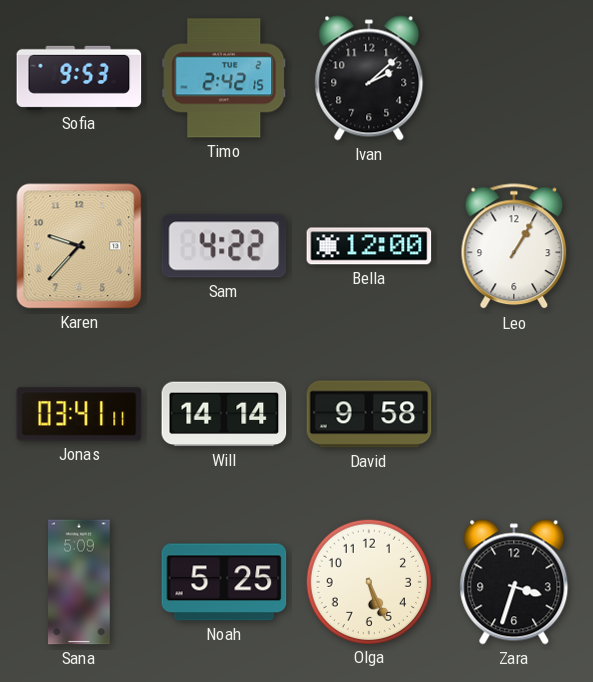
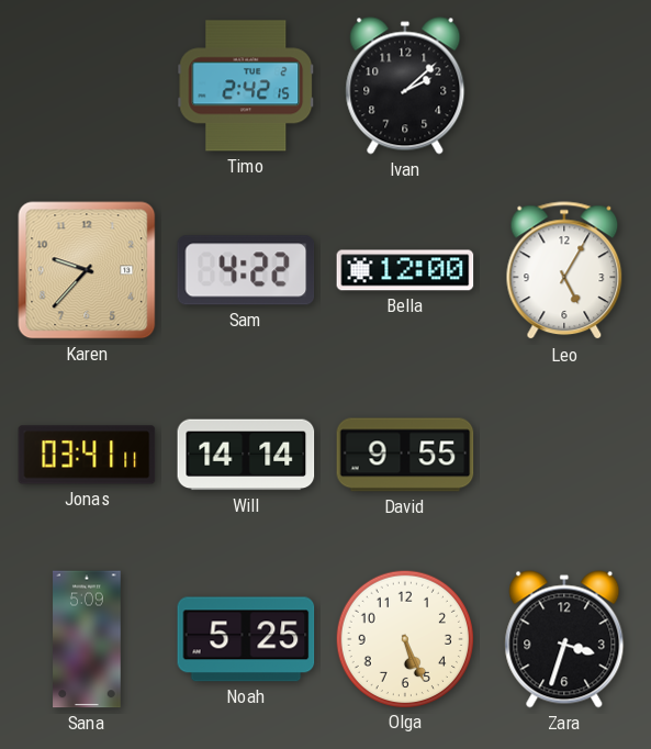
Sofia: 9:53 -> none
Leo: 1:05 -> 5:05
David: 9:58 -> 9:55
